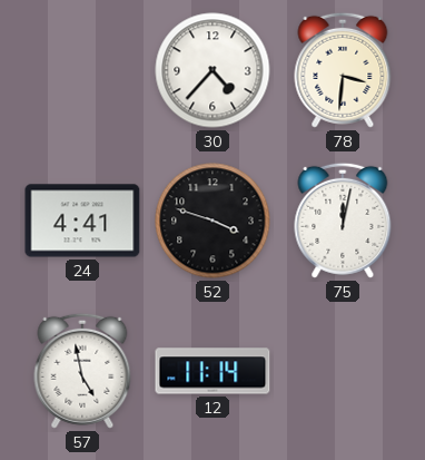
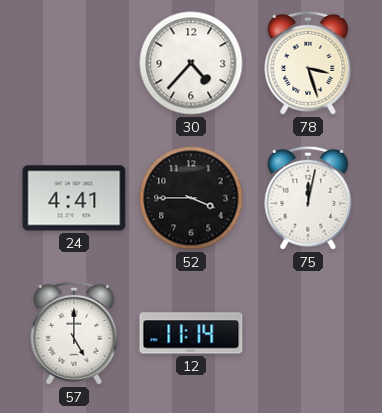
78: 3:31 -> 3:27
52: 3:48 -> 3:45
57: 4:58 -> 5:00
